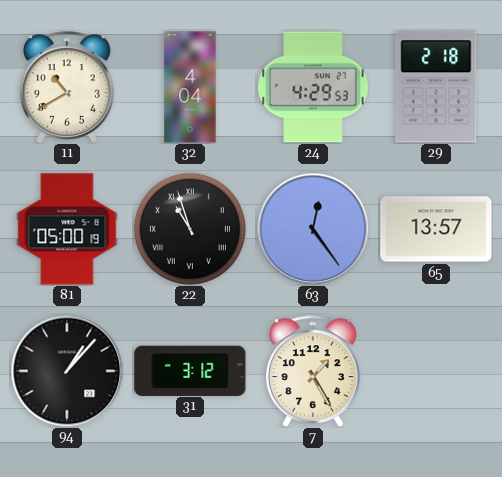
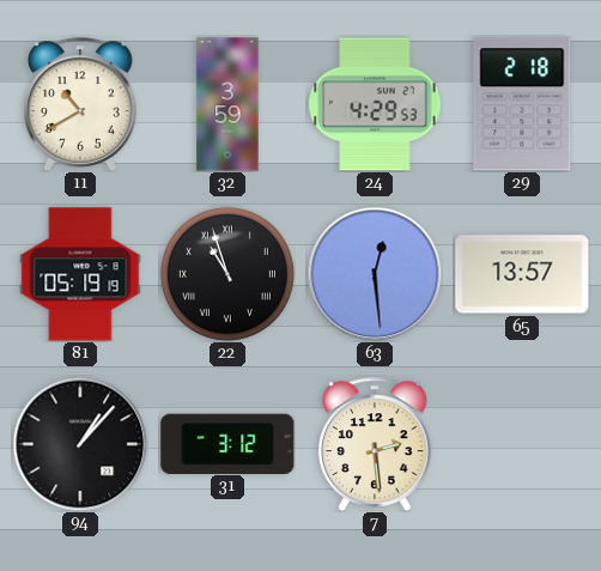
32: 4:04 -> 3:59
81: 05:00 -> 05:19
63: 12:24 -> 12:29
7: 1:25 -> 2:29
